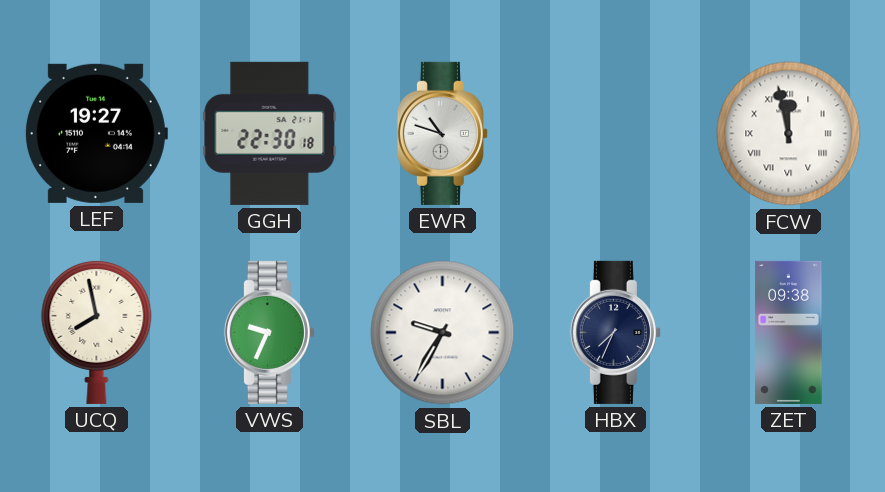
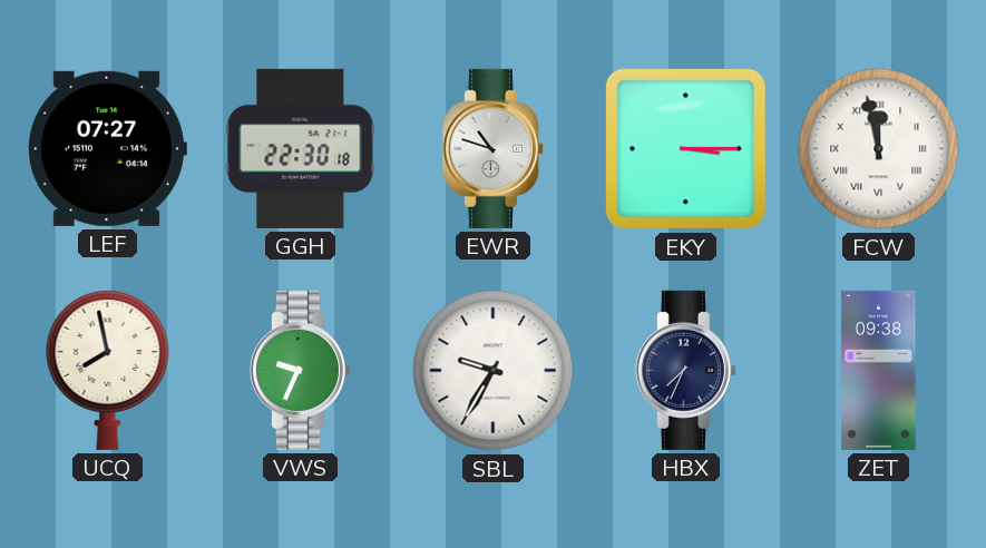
LEF: 19:27 -> 07:27
EKY: none -> 3:15
